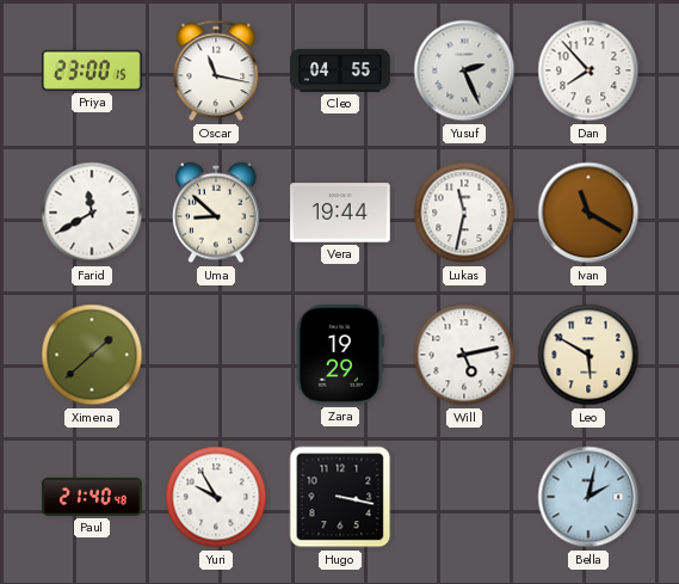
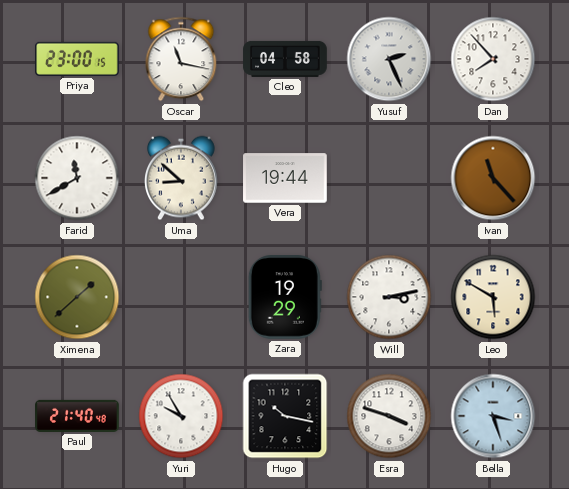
Cleo: 04:55 -> 04:58
Lukas: 11:32 -> none
Ivan: 11:20 -> 11:23
Will: 5:13 -> 3:13
Hugo: 3:17 -> 10:17
Esra: none -> 3:48
Bella: 2:02 -> 3:27
